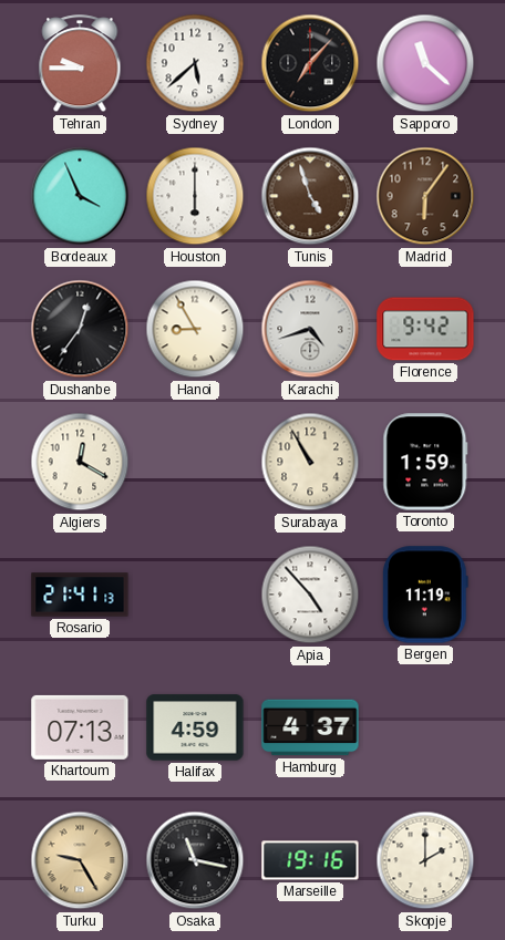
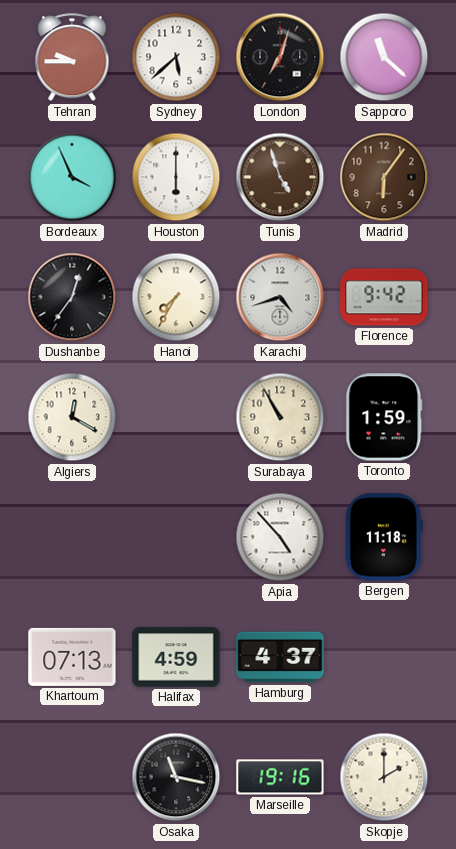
London: 7:07 -> 7:03
Hanoi: 8:55 -> 7:35
Rosario: 21:41 -> none
Bergen: 11:19 -> 11:18
Turku: 9:25 -> none
